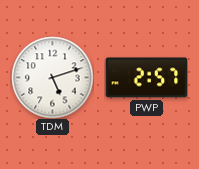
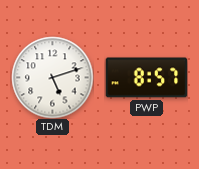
PWP: 2:57 -> 8:57
